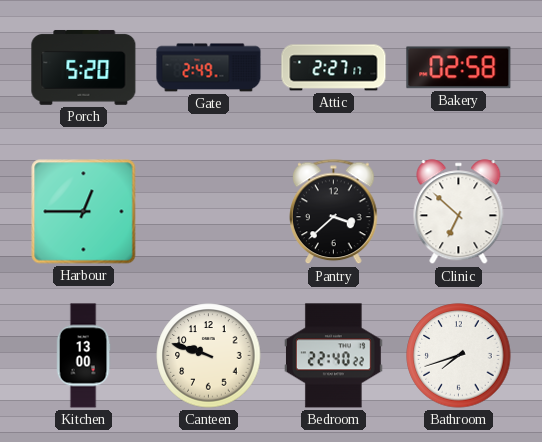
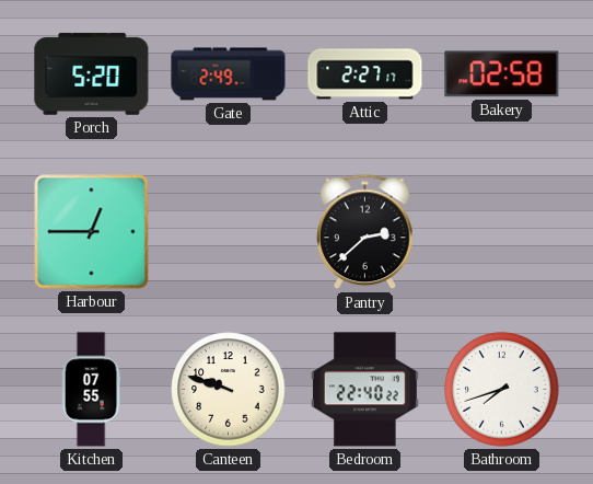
Pantry: 3:38 -> 2:38
Clinic: 6:52 -> none
Kitchen: 13:00 -> 07:55
